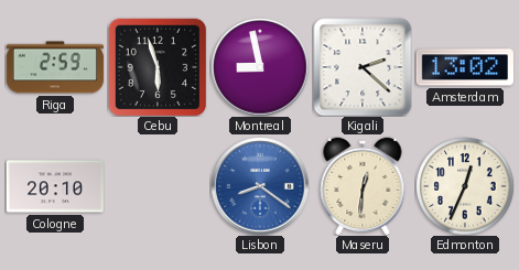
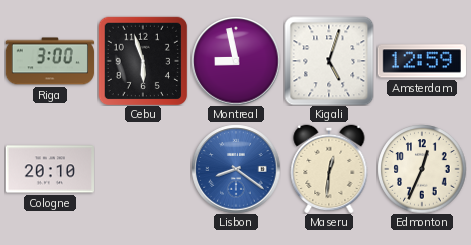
Riga: 2:59 -> 3:00
Kigali: 2:22 -> 5:03
Amsterdam: 13:02 -> 12:59
